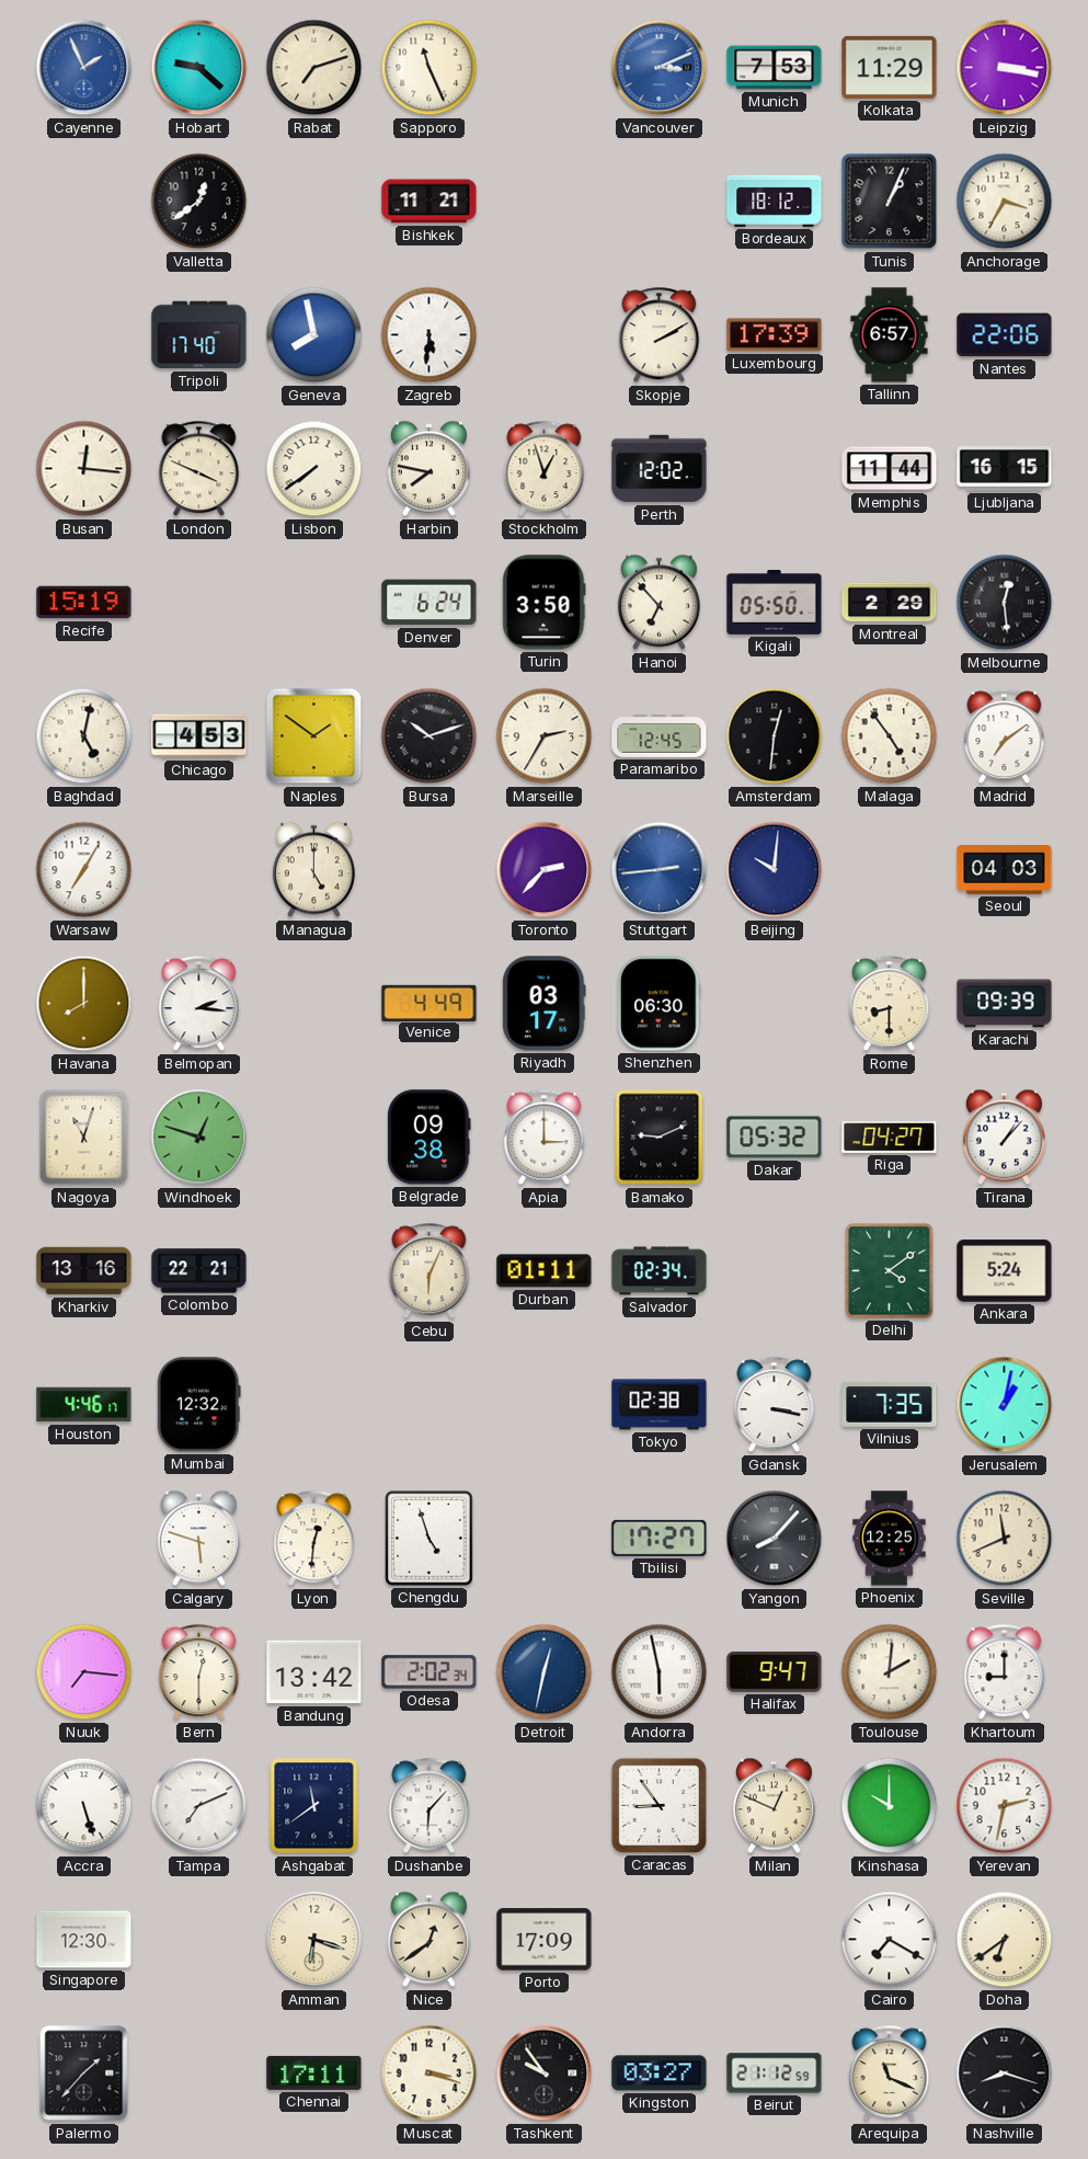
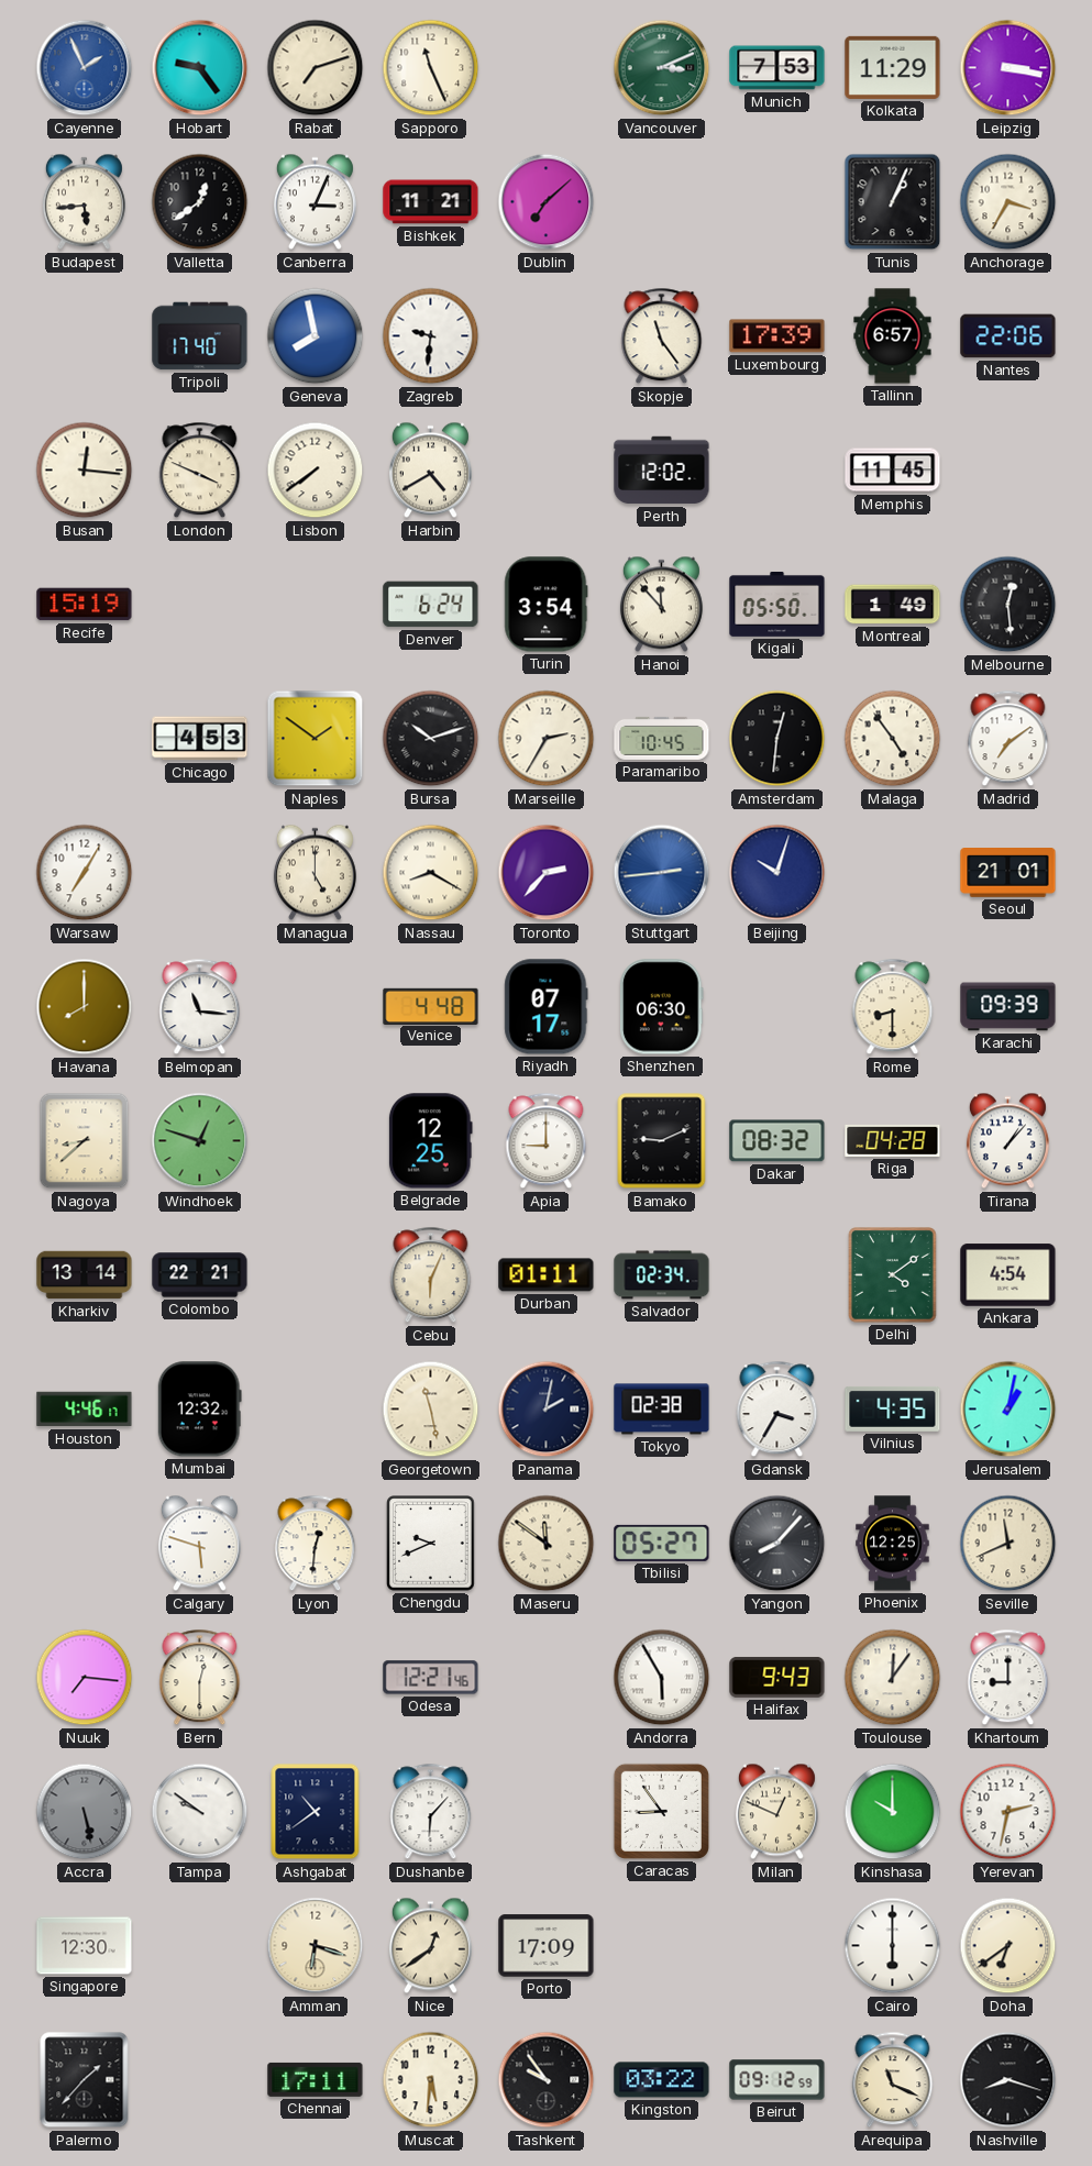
Hobart: 9:22 -> 9:24
Vancouver dial: blue -> green
Budapest: none -> 5:44
Canberra: none -> 3:04
Dublin: none -> 7:08
Bordeaux: 18:12 -> none
Zagreb: 5:31 -> 9:31
Skopje: 2:10 -> 11:24
Harbin: 7:47 -> 4:40
Stockholm: 12:57 -> none
Memphis: 11:44 -> 11:45
Ljubljana: 16:15 -> none
Turin: 3:50 -> 3:54
Hanoi: 6:53 -> 11:53
Montreal: 2:29 -> 1:49
Baghdad: 5:02 -> none
Paramaribo: 12:45 -> 10:45
Nassau: none -> 8:20
Beijing: 10:01 -> 10:03
Seoul: 04:03 -> 21:01
Belmopan: 2:16 -> 11:16
Venice: 4:49 -> 4:48
Riyadh: 03:17 -> 07:17
Nagoya: 11:03 -> 8:38
Belgrade: 09:38 -> 12:25
Apia: 3:00 -> 9:00
Dakar: 05:32 -> 08:32
Riga: 04:27 -> 04:28
Kharkiv: 13:16 -> 13:14
Ankara: 5:24 -> 4:54
Georgetown: none -> 11:28
Panama: none -> 2:02
Gdansk: 3:17 -> 3:35
Vilnius: 7:35 -> 4:35
Chengdu: 4:57 -> 9:41
Maseru: none -> 11:51
Tbilisi: 17:27 -> 05:27
Bandung: 13:42 -> none
Odesa: 2:02 -> 12:21
Detroit: 12:32 -> none
Andorra: 5:58 -> 5:55
Halifax: 9:47 -> 9:43
Toulouse: 2:01 -> 12:06
Accra: 5:27 -> 5:28
Accra dial: white -> grey
Tampa: 7:11 -> 9:51
Ashgabat: 11:39 -> 10:39
Cairo: 7:20 -> 6:00
Muscat: 3:18 -> 5:31
Kingston: 03:27 -> 03:22
Beirut: 21:12 -> 09:12
